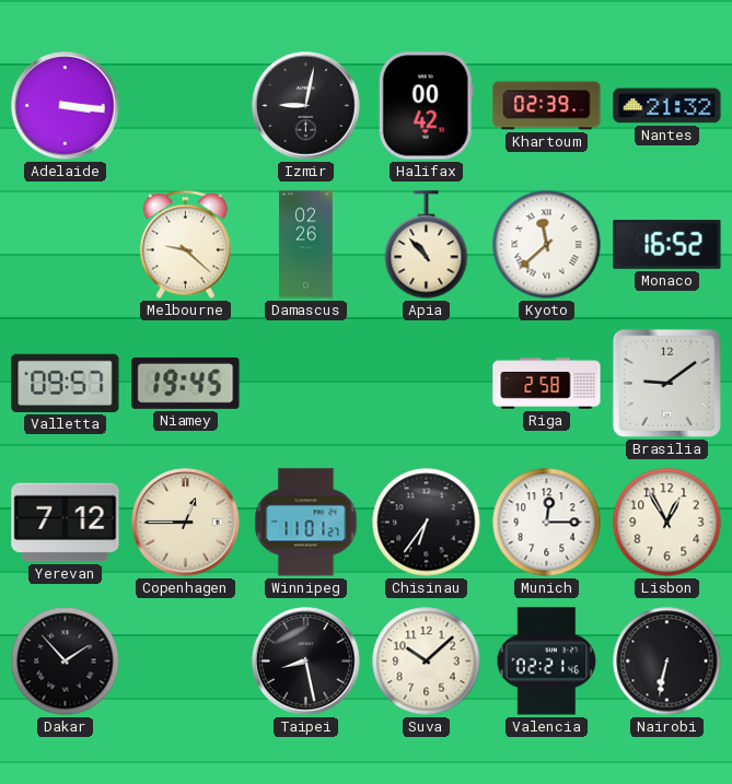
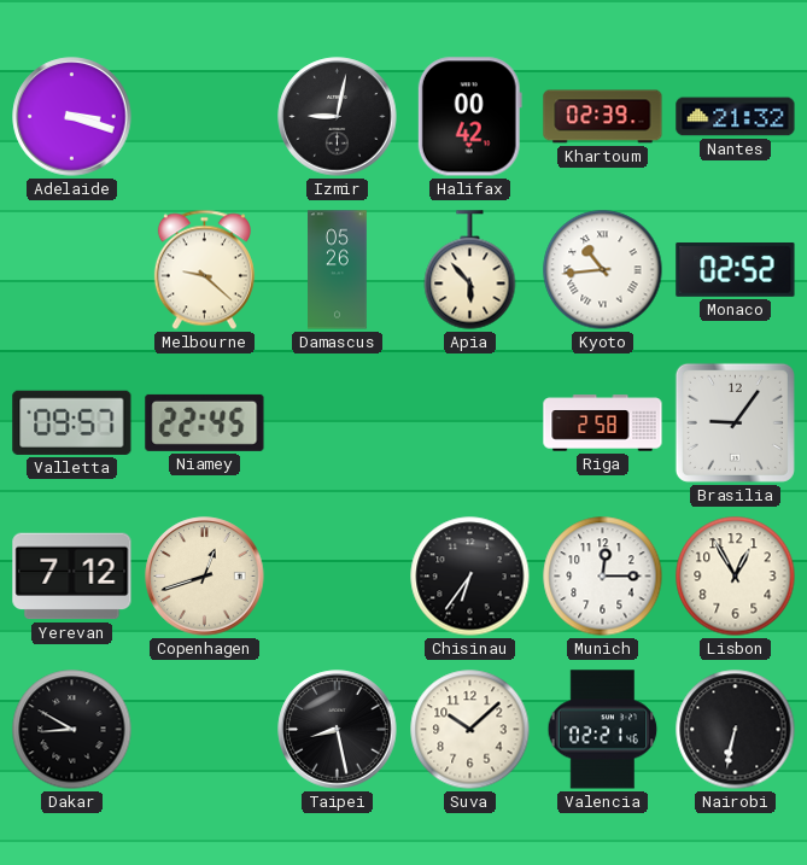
Adelaide: 3:16 -> 3:18
Damascus: 02:26 -> 05:26
Apia: 10:53 -> 5:53
Kyoto: 11:38 -> 10:44
Monaco: 16:52 -> 02:52
Niamey: 19:45 -> 22:45
Brasilia: 9:09 -> 9:06
Copenhagen: 12:45 -> 12:42
Winnipeg: 11:01 -> none
Dakar: 1:53 -> 8:50
